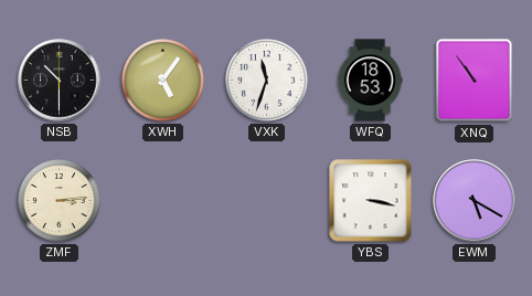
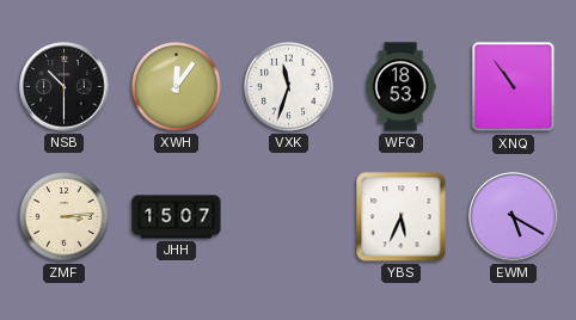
XWH: 5:06 -> 12:06
JHH: none -> 15:07
YBS: 3:17 -> 5:34
